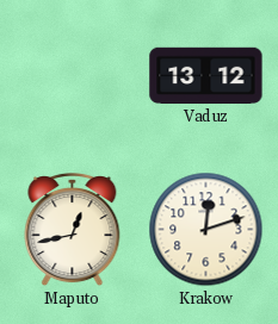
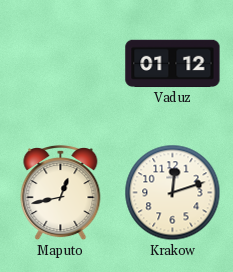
Vaduz: 13:12 -> 01:12
